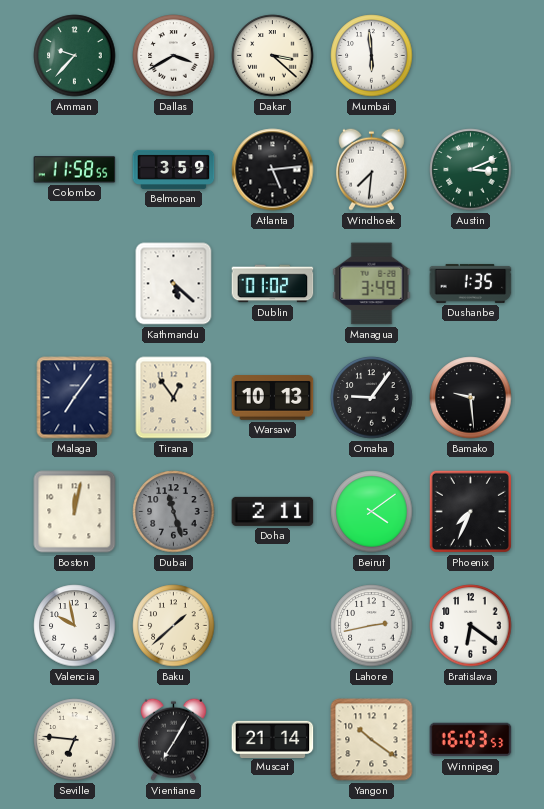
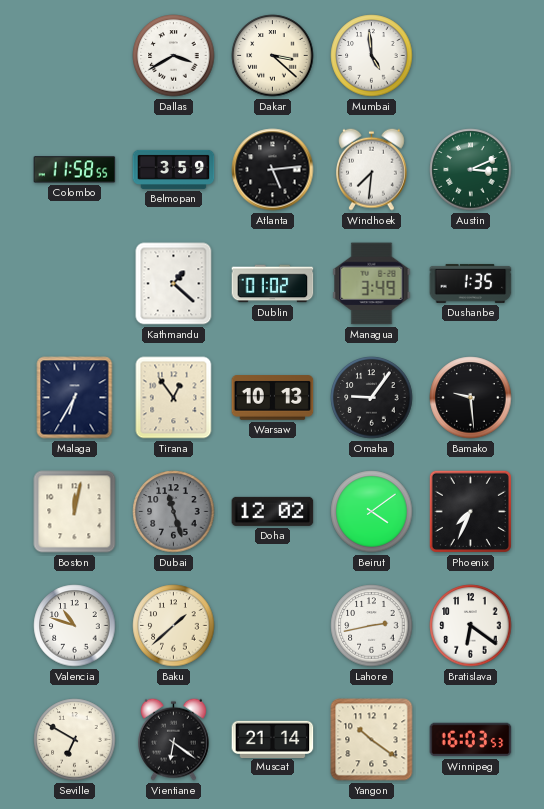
Amman: 9:37 -> none
Mumbai: 5:59 -> 4:59
Kathmandu: 5:22 -> 1:22
Malaga: 7:06 -> 6:35
Doha: 2:11 -> 12:02
Valencia: 9:58 -> 10:48
Seville: 6:46 -> 6:50
Vientiane: 7:05 -> 6:21
